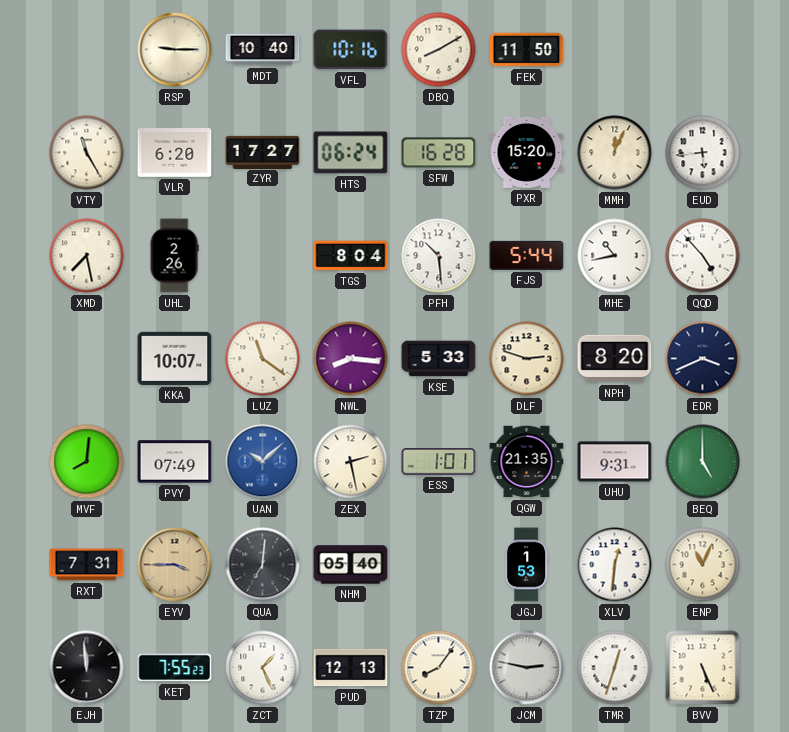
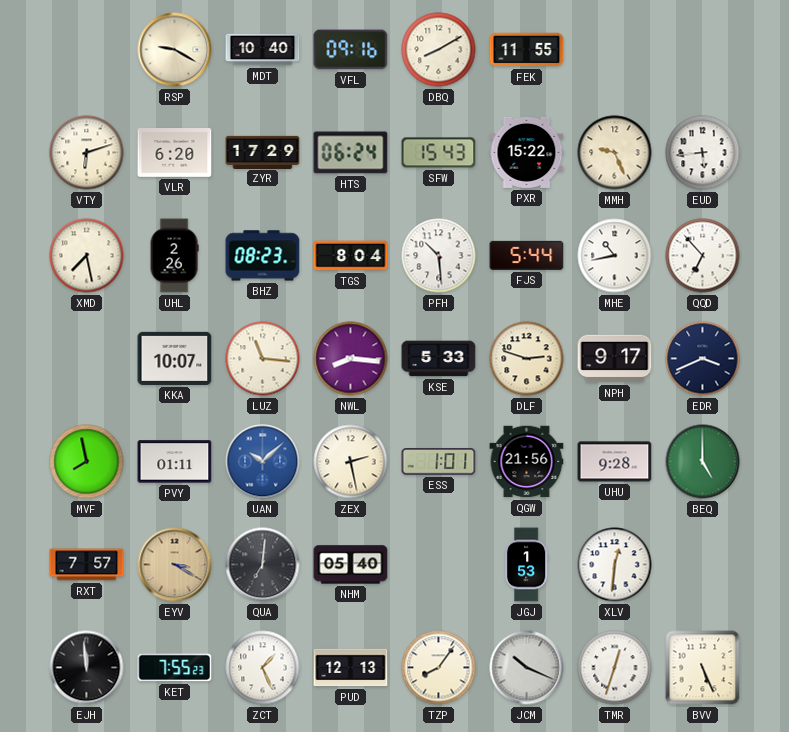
RSP: 9:15 -> 9:20
VFL: 10:16 -> 09:16
FEK: 11:50 -> 11:55
VTY: 11:25 -> 6:12
ZYR: 17:27 -> 17:29
SFW: 16:28 -> 15:43
PXR: 15:20 -> 15:22
MMH: 12:04 -> 9:26
BHZ: none -> 08:23
QQD: 4:53 -> 6:53
LUZ: 11:21 -> 11:16
NPH: 8:20 -> 9:17
MVF: 8:01 -> 7:58
PVY: 07:49 -> 01:11
QGW: 21:35 -> 21:56
UHU: 9:31 -> 9:28
RXT: 7:31 -> 7:57
EYV: 3:45 -> 3:20
ENP: 11:04 -> none
JCM: 2:47 -> 10:19
